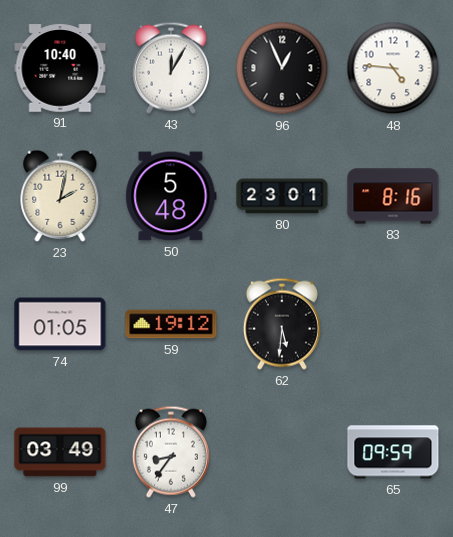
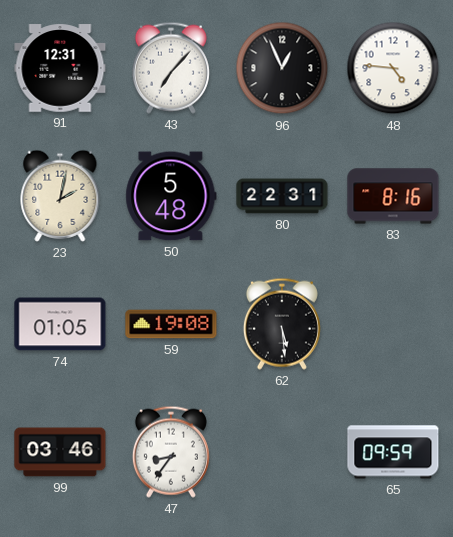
91: 10:40 -> 12:31
43: 12:05 -> 7:07
80: 23:01 -> 22:31
59: 19:12 -> 19:08
62: 5:31 -> 5:29
99: 03:49 -> 03:46
